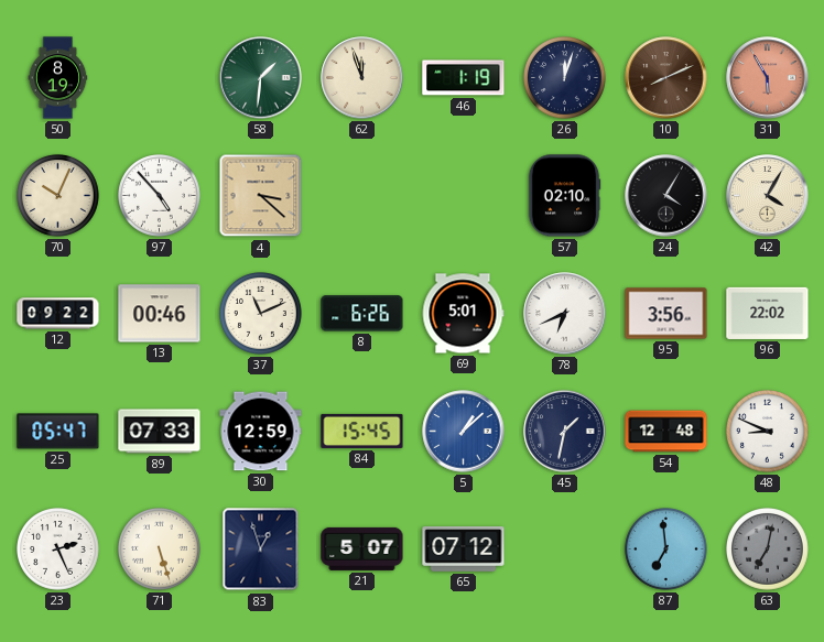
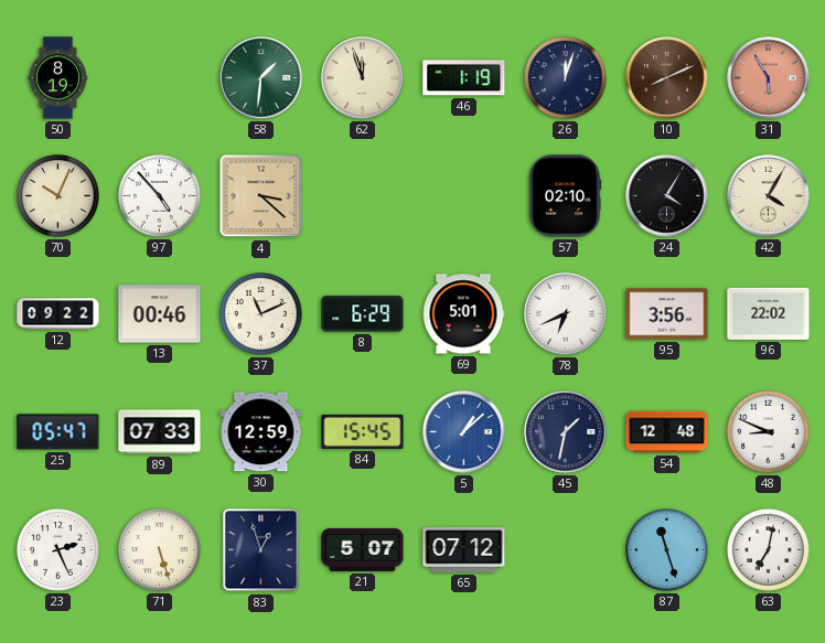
8: 6:26 -> 6:29
87: 6:59 -> 11:27
63 dial: grey -> white
